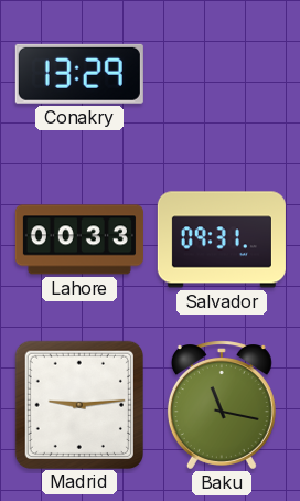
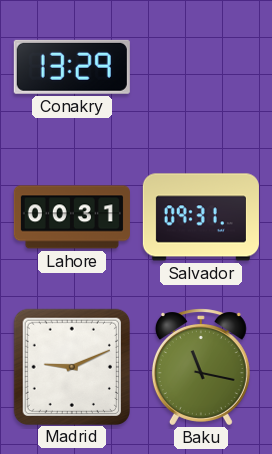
Lahore: 00:33 -> 00:31
Madrid: 9:14 -> 9:11
